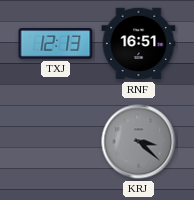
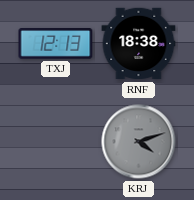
RNF: 16:51 -> 18:38
KRJ: 3:22 -> 4:12
